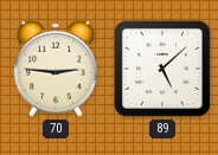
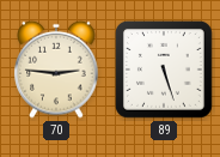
89: 5:08 -> 5:27
